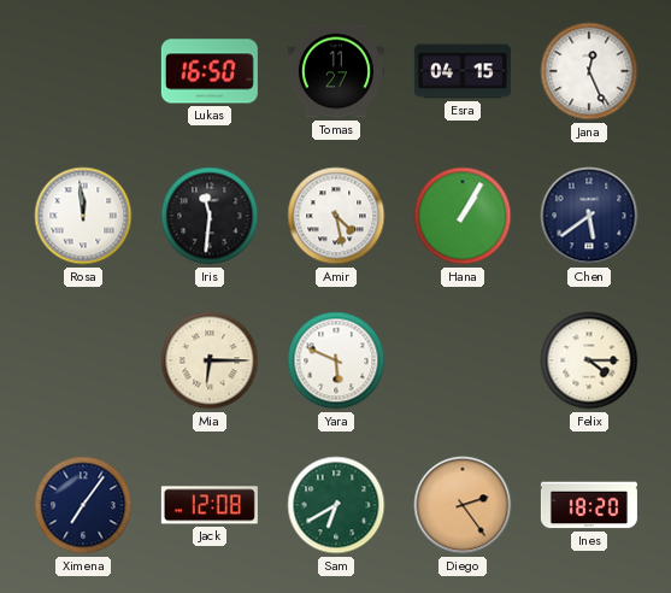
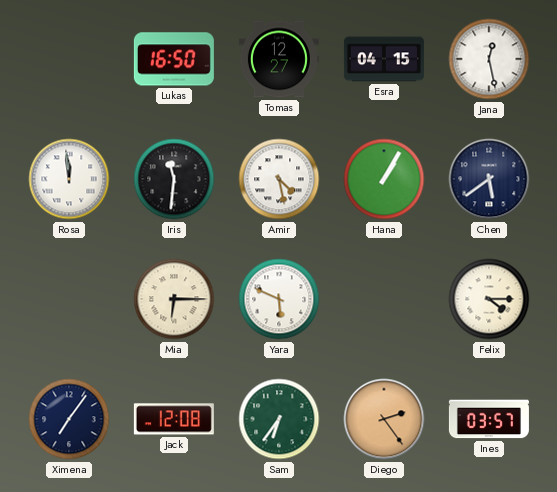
Tomas: 11:27 -> 12:27
Jana: 12:26 -> 12:28
Sam: 6:40 -> 6:36
Ines: 18:20 -> 03:57
